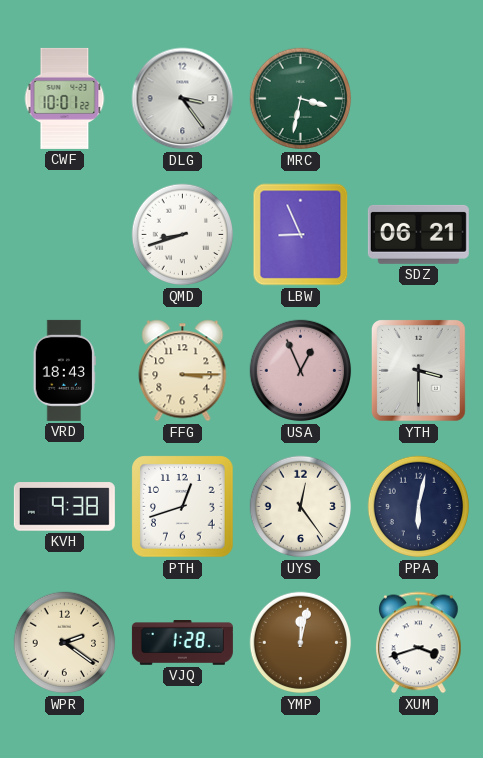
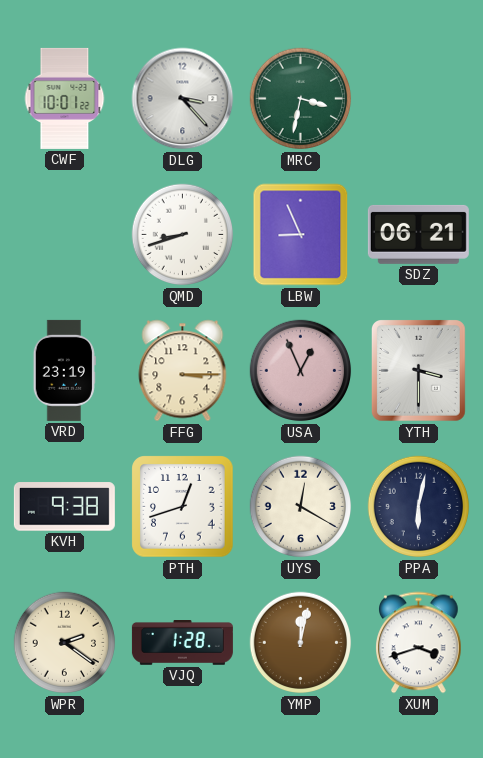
DLG: 3:24 -> 3:23
VRD: 18:43 -> 23:19
UYS: 12:24 -> 12:20
